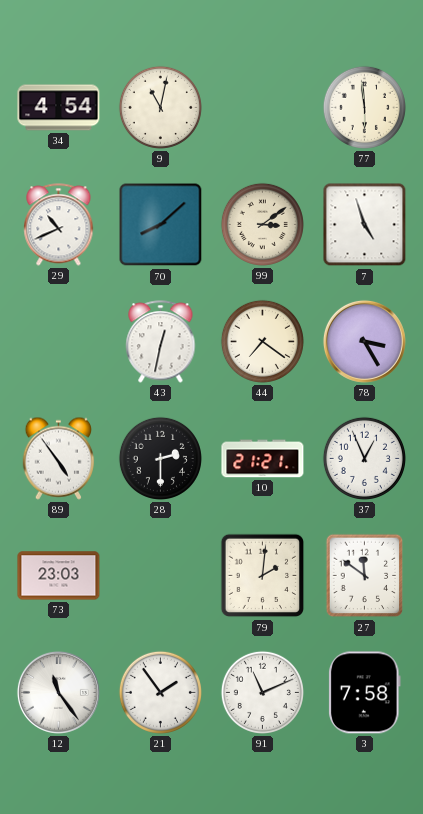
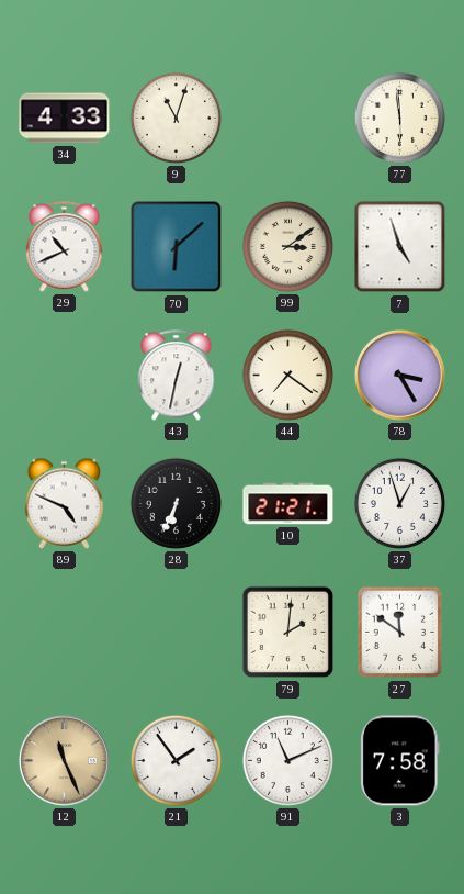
34: 4:54 -> 4:33
9: 11:02 -> 11:03
70: 8:08 -> 6:08
89: 4:54 -> 4:49
28: 2:30 -> 6:34
37: 12:56 -> 12:57
73: 23:03 -> none
12: 11:24 -> 11:26
12 dial: white -> champagne
